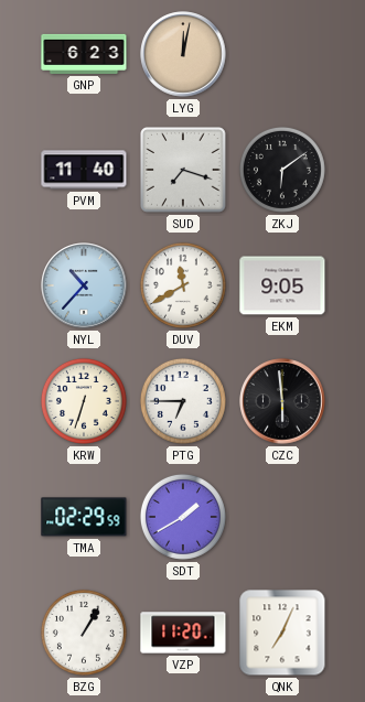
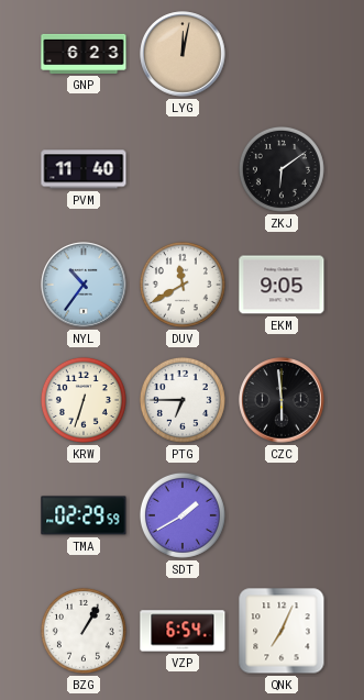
SUD: 7:18 -> none
NYL: 10:37 -> 10:36
VZP: 11:20 -> 6:54
